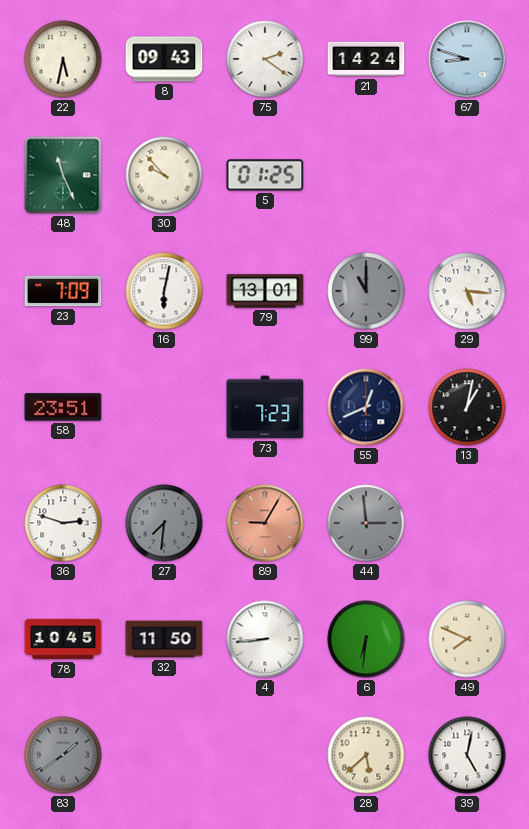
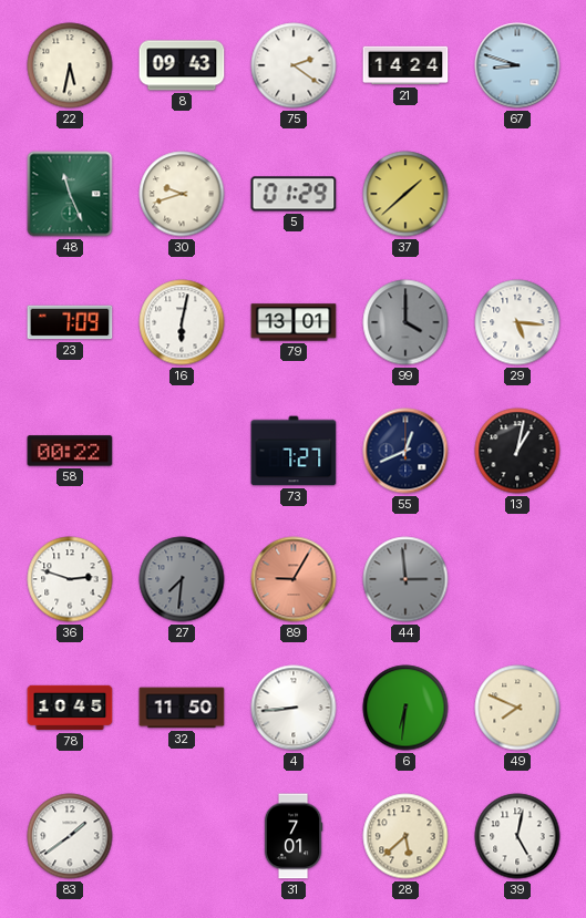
30: 9:53 -> 9:42
5: 01:25 -> 01:29
37: none -> 1:38
99: 11:00 -> 4:00
58: 23:51 -> 00:22
73: 7:23 -> 7:27
83 dial: grey -> white
31: none -> 7:01
